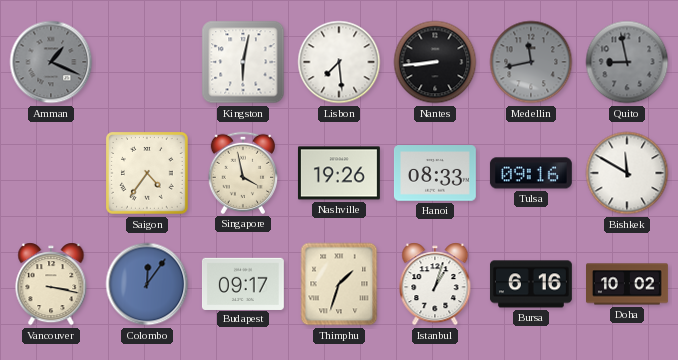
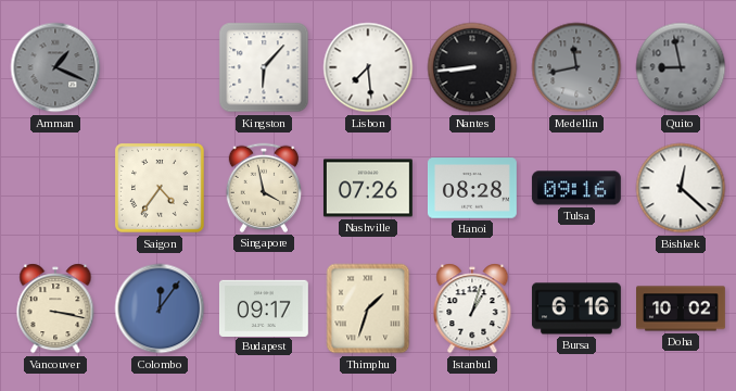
Kingston: 6:02 -> 6:07
Nashville: 19:26 -> 07:26
Hanoi: 08:33 -> 08:28
Bishkek: 11:50 -> 12:22
